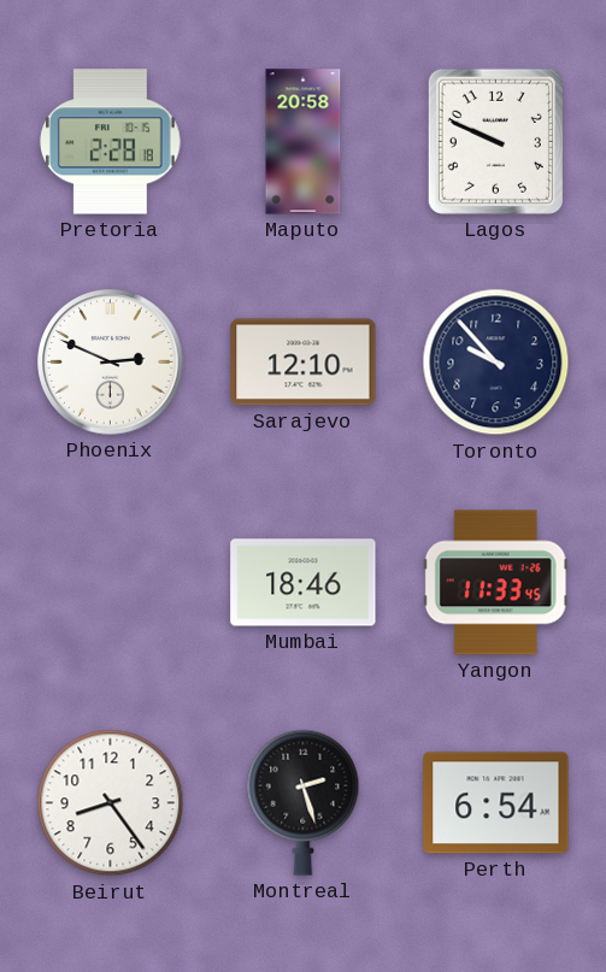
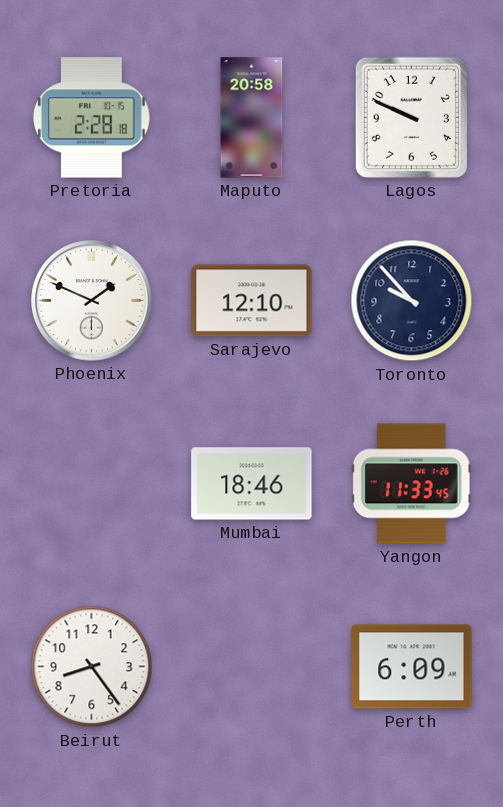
Phoenix: 2:49 -> 1:49
Montreal: 2:27 -> none
Perth: 6:54 -> 6:09
